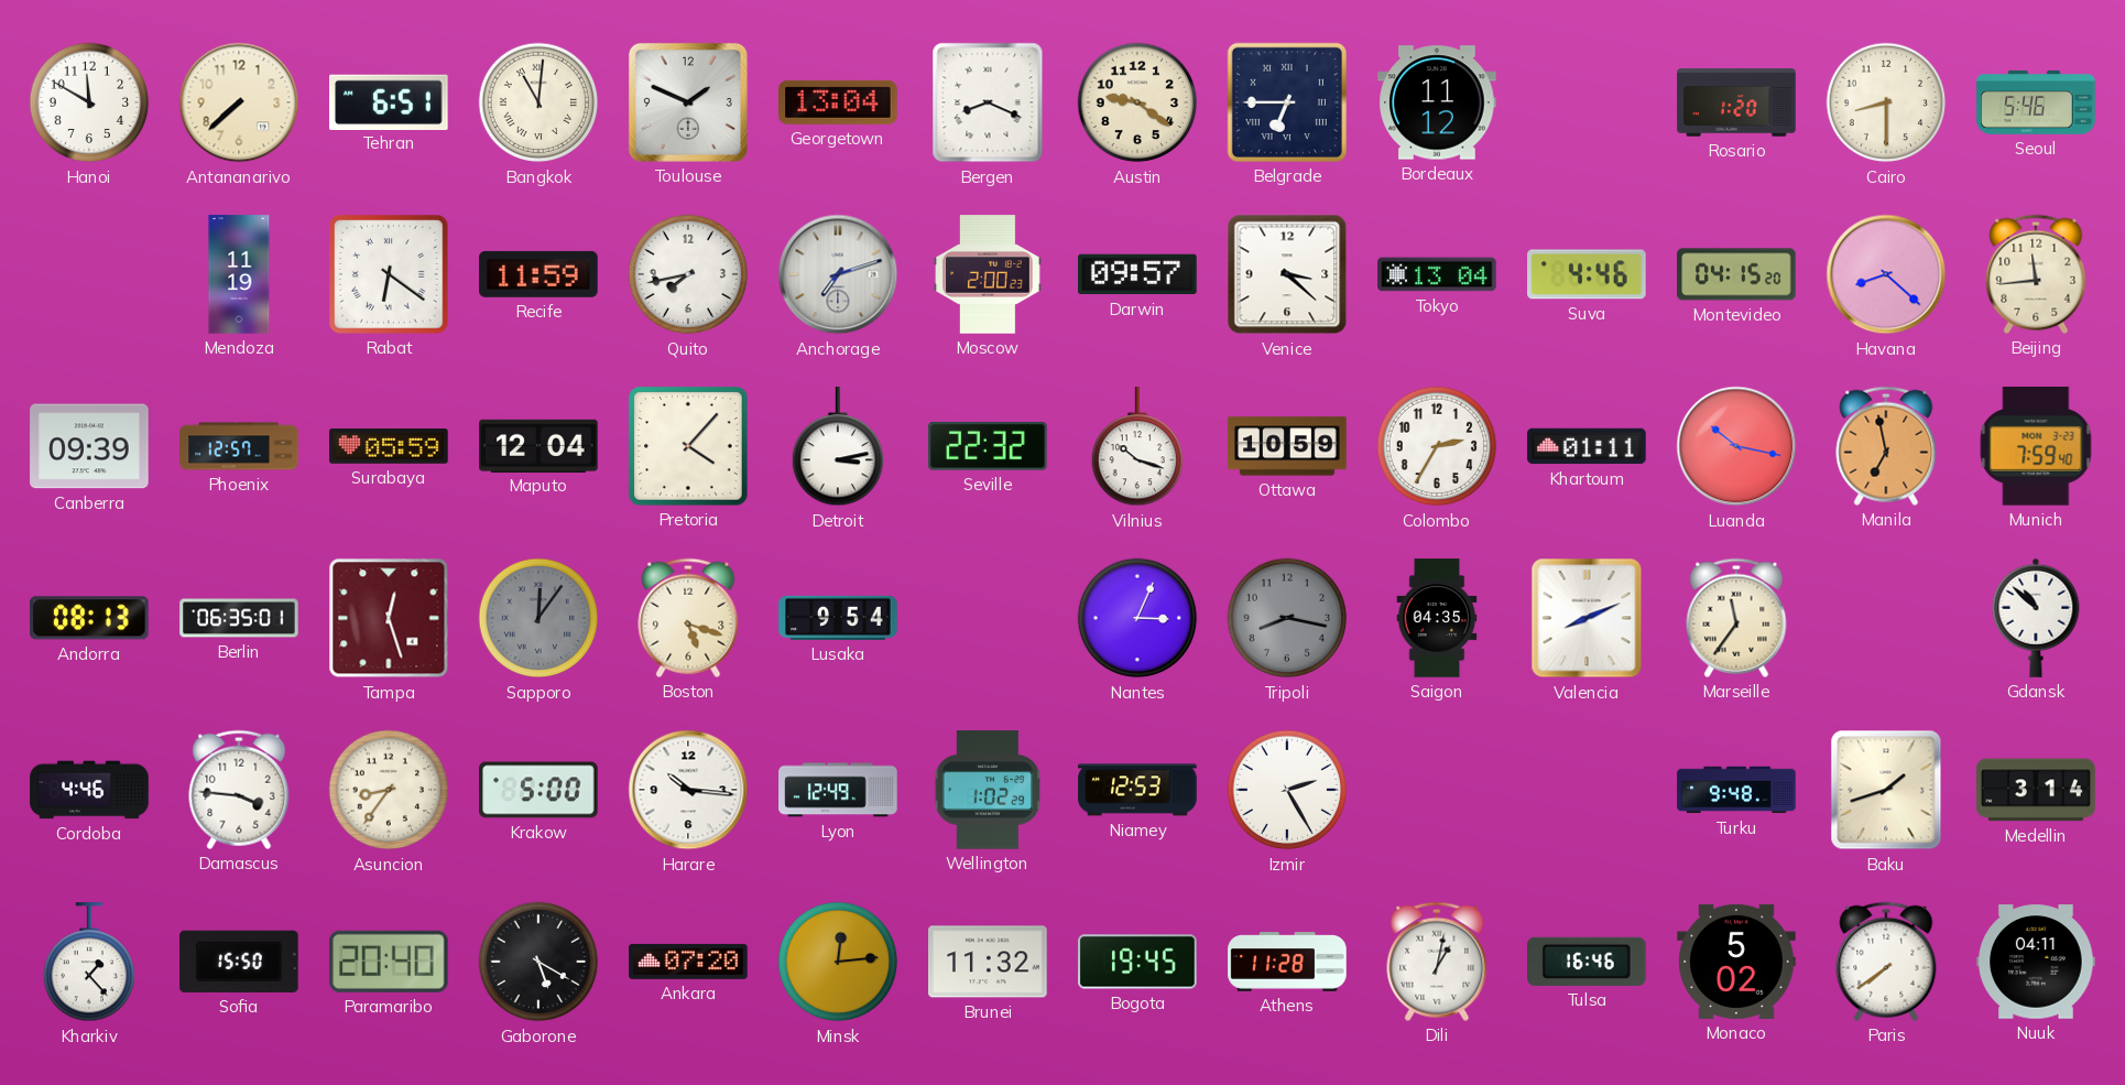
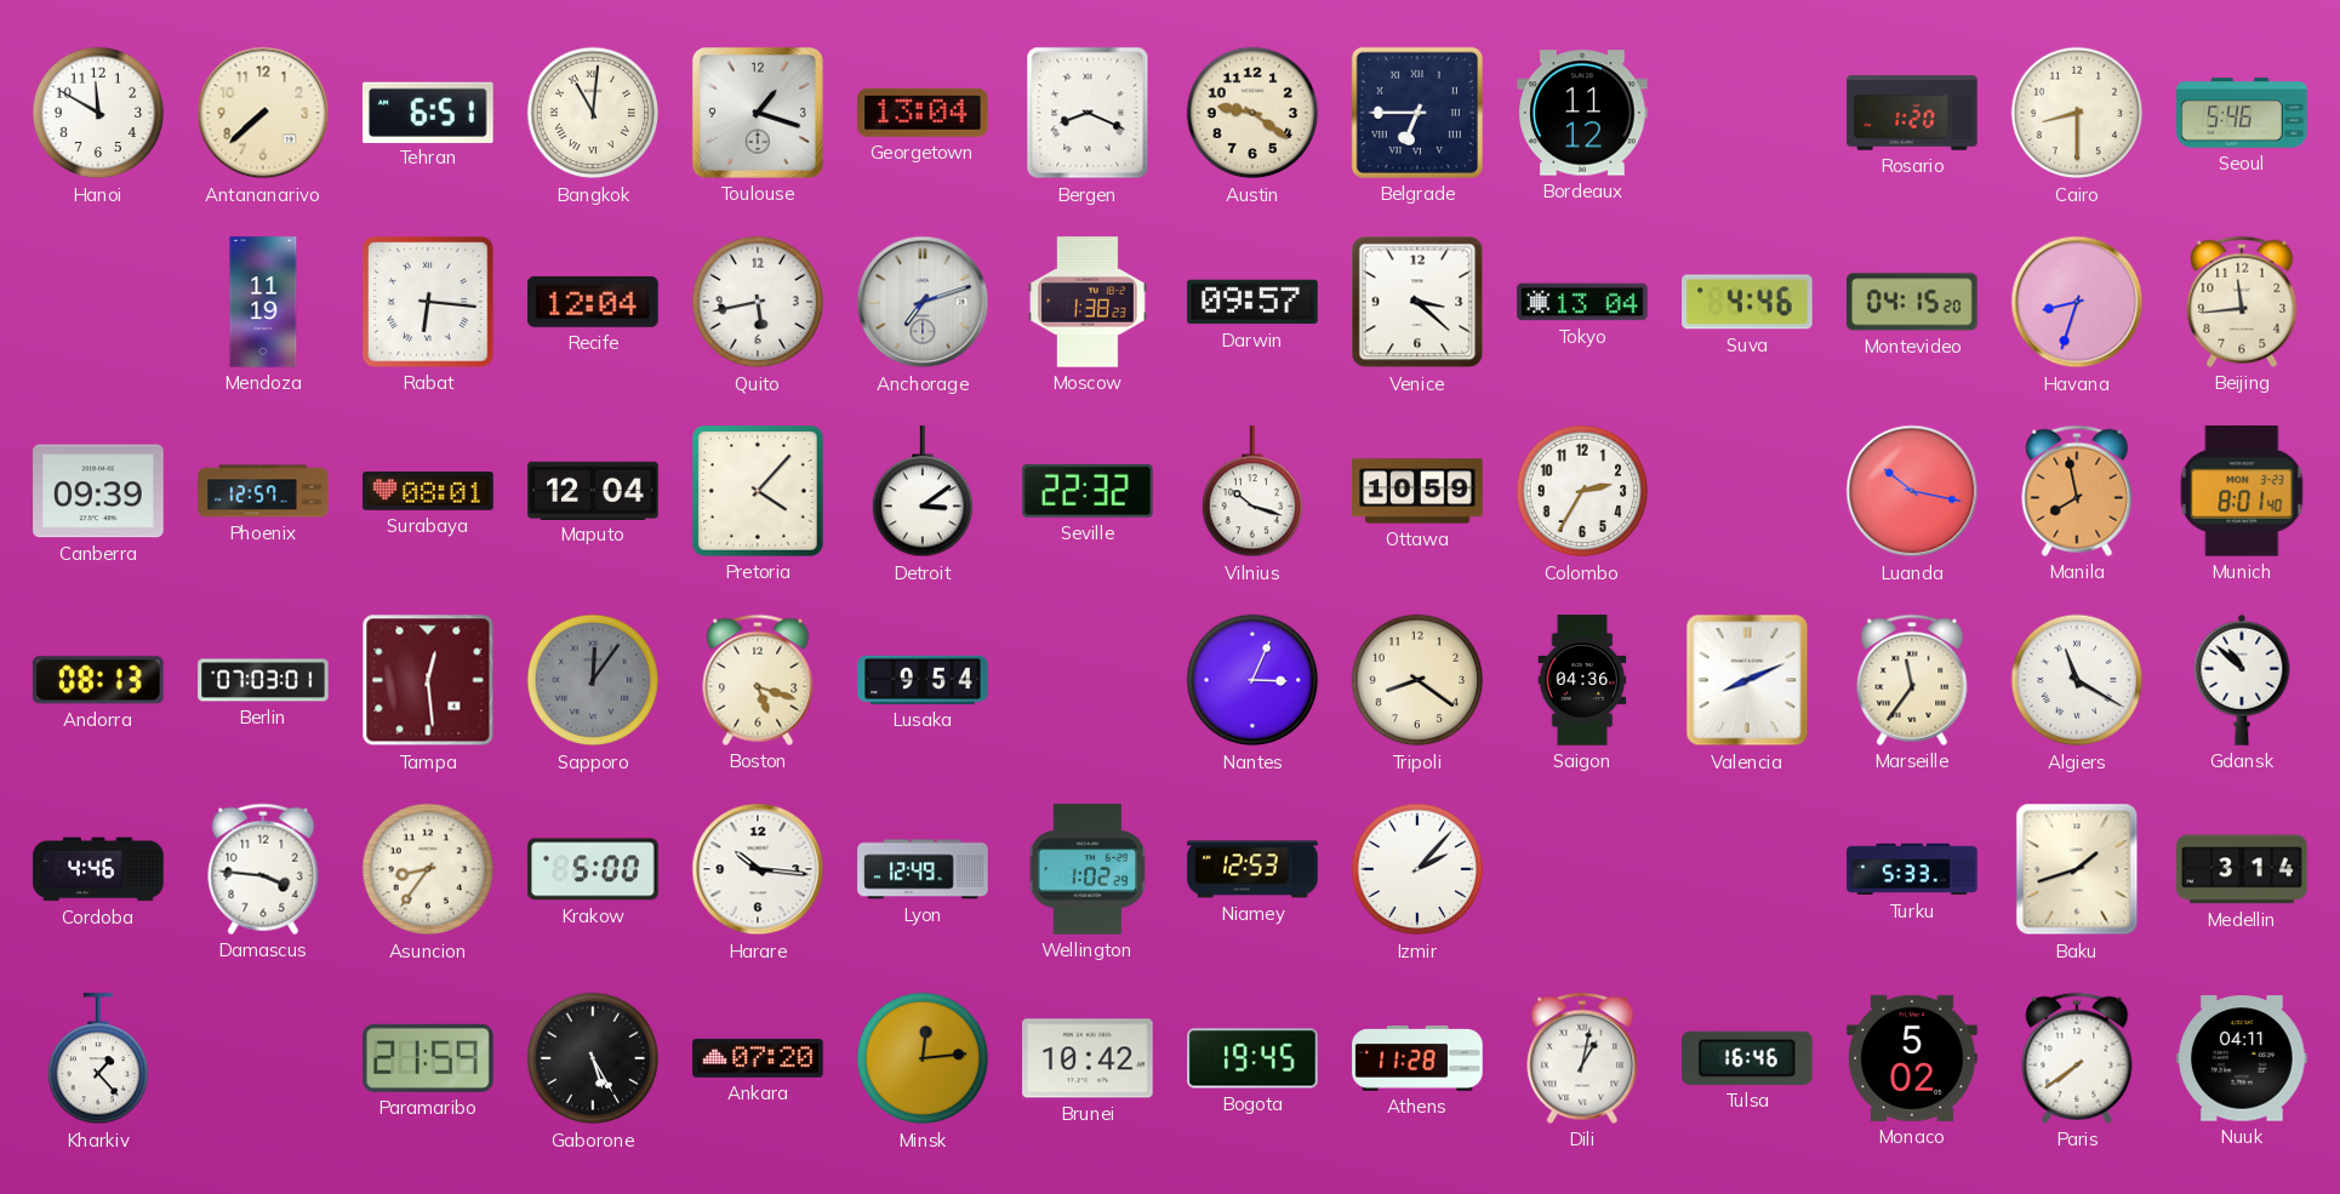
Toulouse: 1:49 -> 1:18
Rabat: 6:21 -> 6:16
Recife: 11:59 -> 12:04
Quito: 7:43 -> 5:43
Moscow: 2:00 -> 1:38
Havana: 8:22 -> 8:33
Surabaya: 05:59 -> 08:01
Detroit: 3:13 -> 3:09
Khartoum: 01:11 -> none
Manila: 6:58 -> 7:58
Munich: 7:59 -> 8:01
Berlin: 06:35 -> 07:03
Tampa: 12:27 -> 12:29
Tripoli: 8:17 -> 8:21
Tripoli dial: grey -> cream
Saigon: 04:35 -> 04:36
Algiers: none -> 11:20
Izmir: 2:25 -> 2:07
Turku: 9:48 -> 5:33
Sofia: 15:50 -> none
Paramaribo: 20:40 -> 21:59
Gaborone: 5:20 -> 5:25
Brunei: 11:32 -> 10:42
